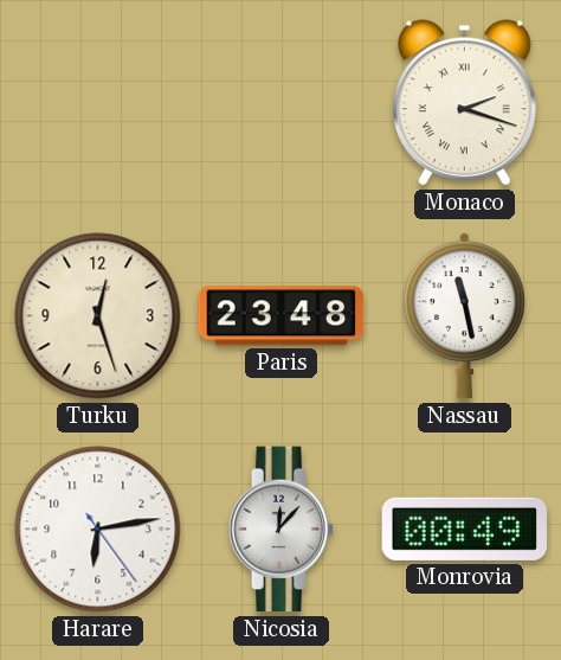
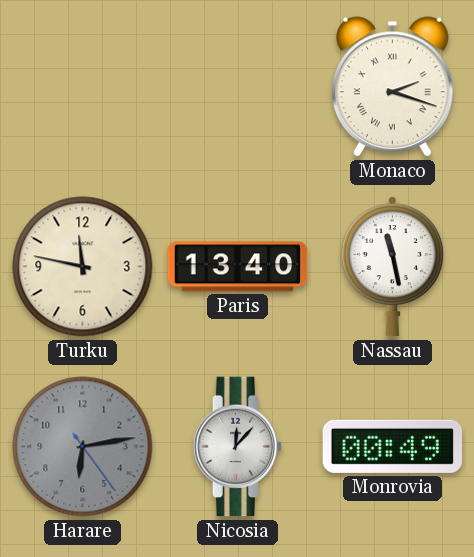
Turku: 12:27 -> 11:47
Paris: 23:48 -> 13:40
Harare dial: white -> grey
